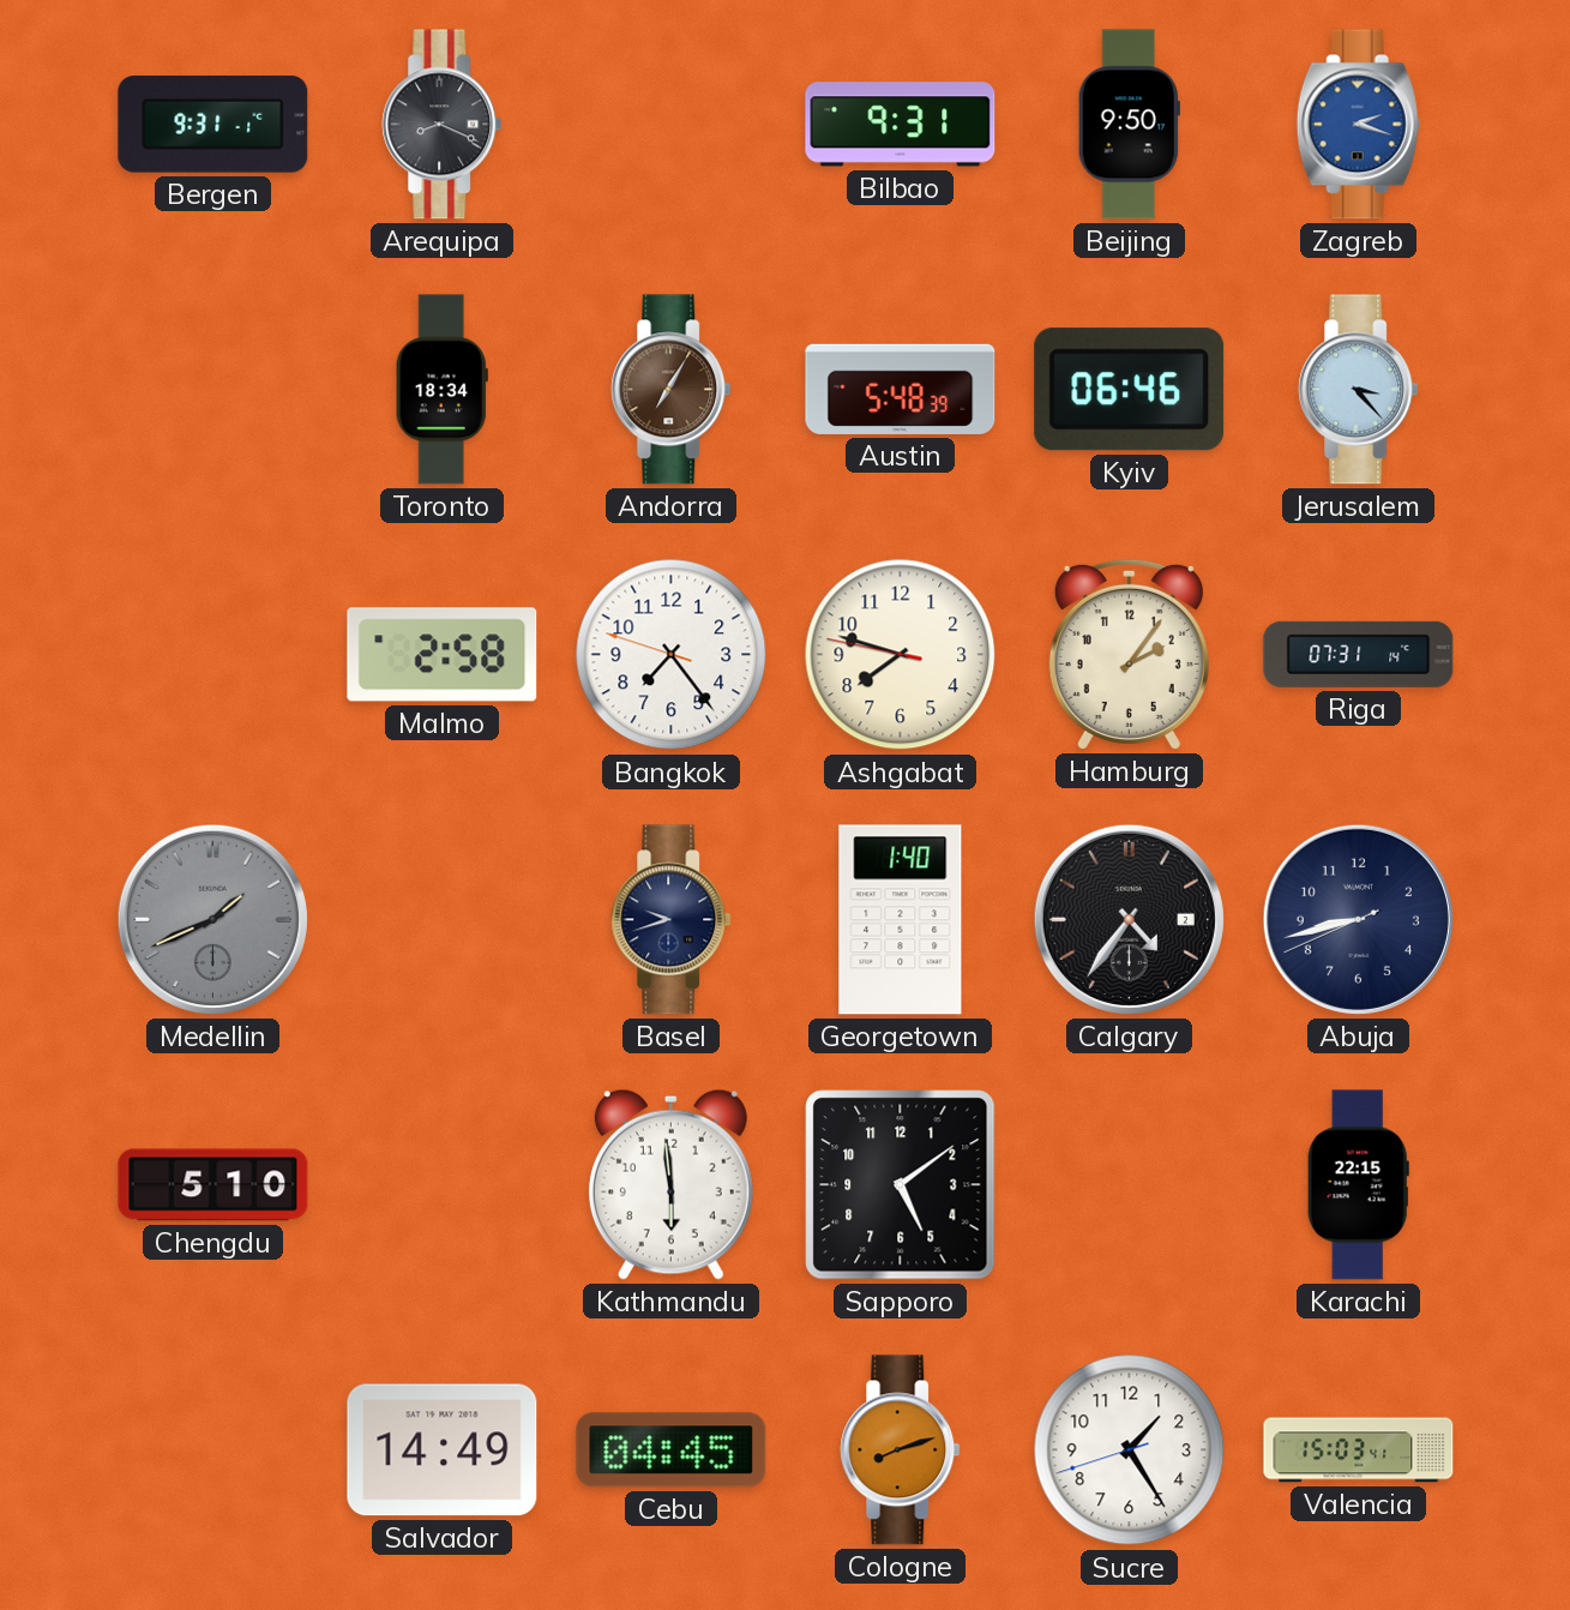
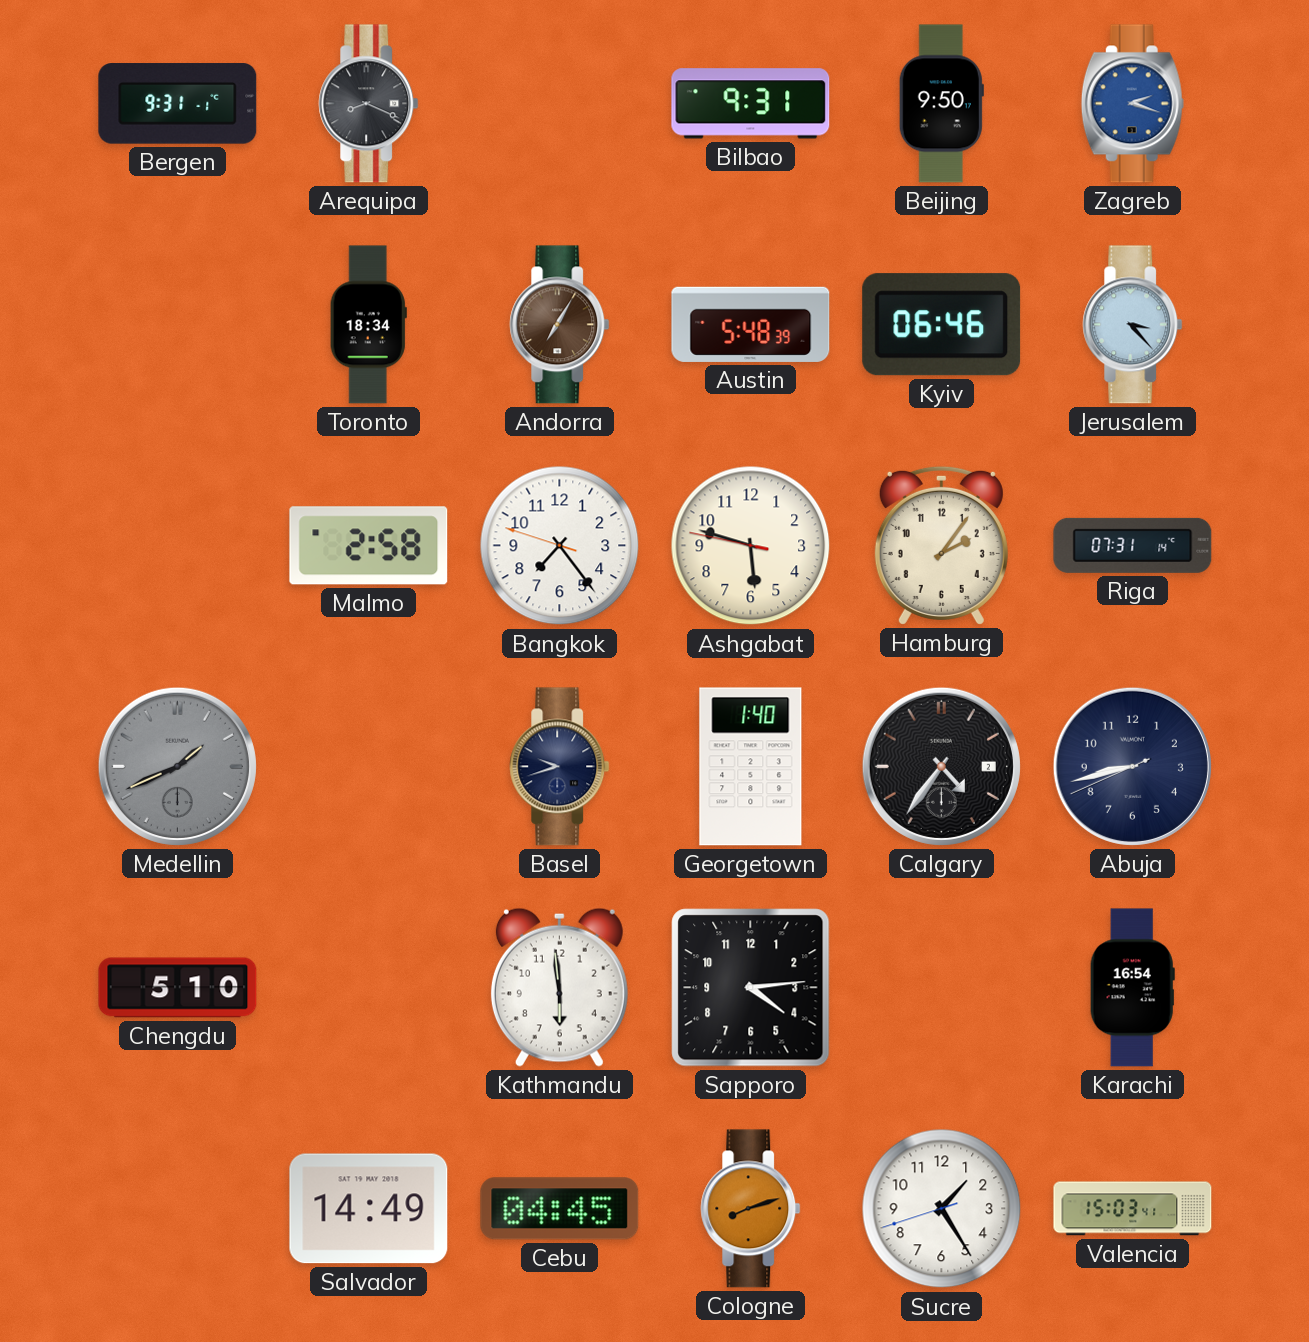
Ashgabat: 7:47 -> 5:47
Sapporo: 5:09 -> 4:14
Karachi: 22:15 -> 16:54
